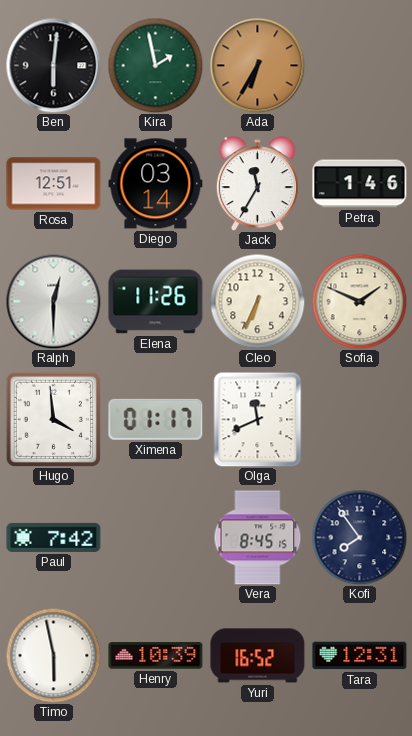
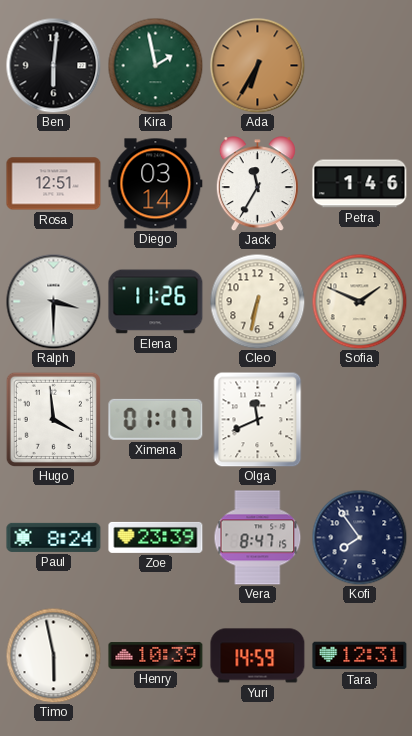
Ralph: 12:30 -> 3:30
Cleo: 6:34 -> 6:32
Paul: 7:42 -> 8:24
Zoe: none -> 23:39
Vera: 8:45 -> 8:47
Yuri: 16:52 -> 14:59
